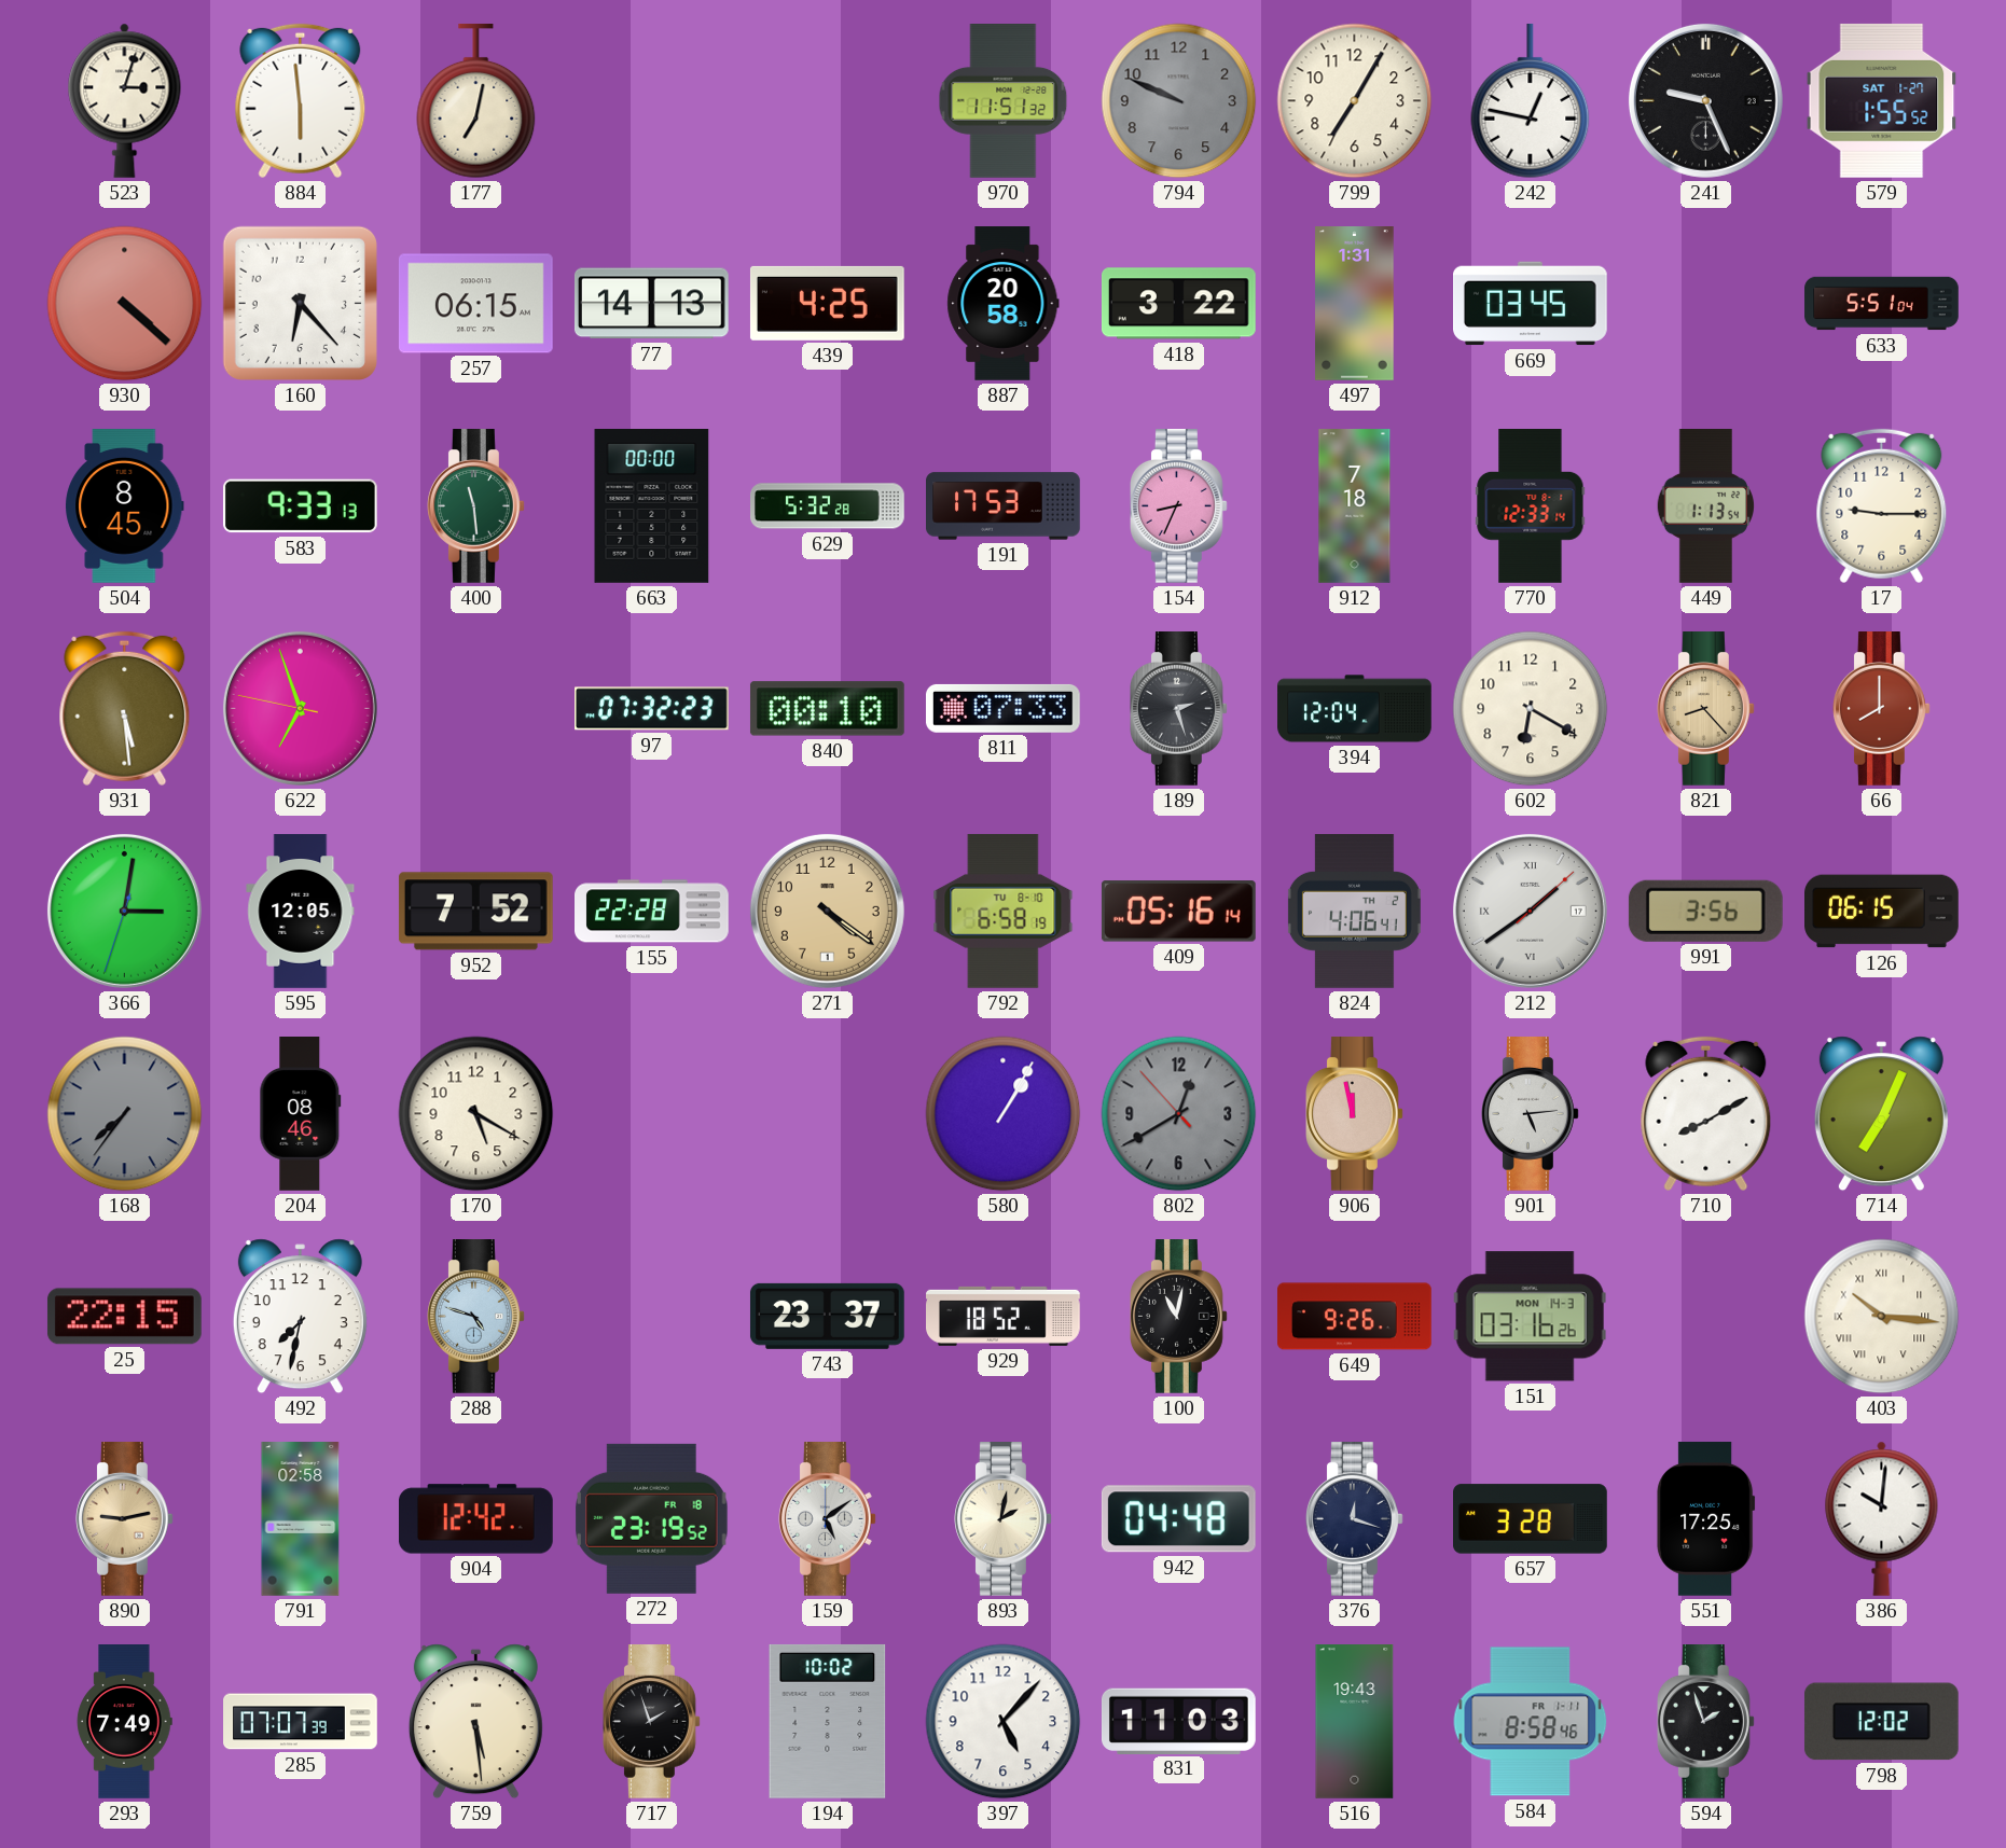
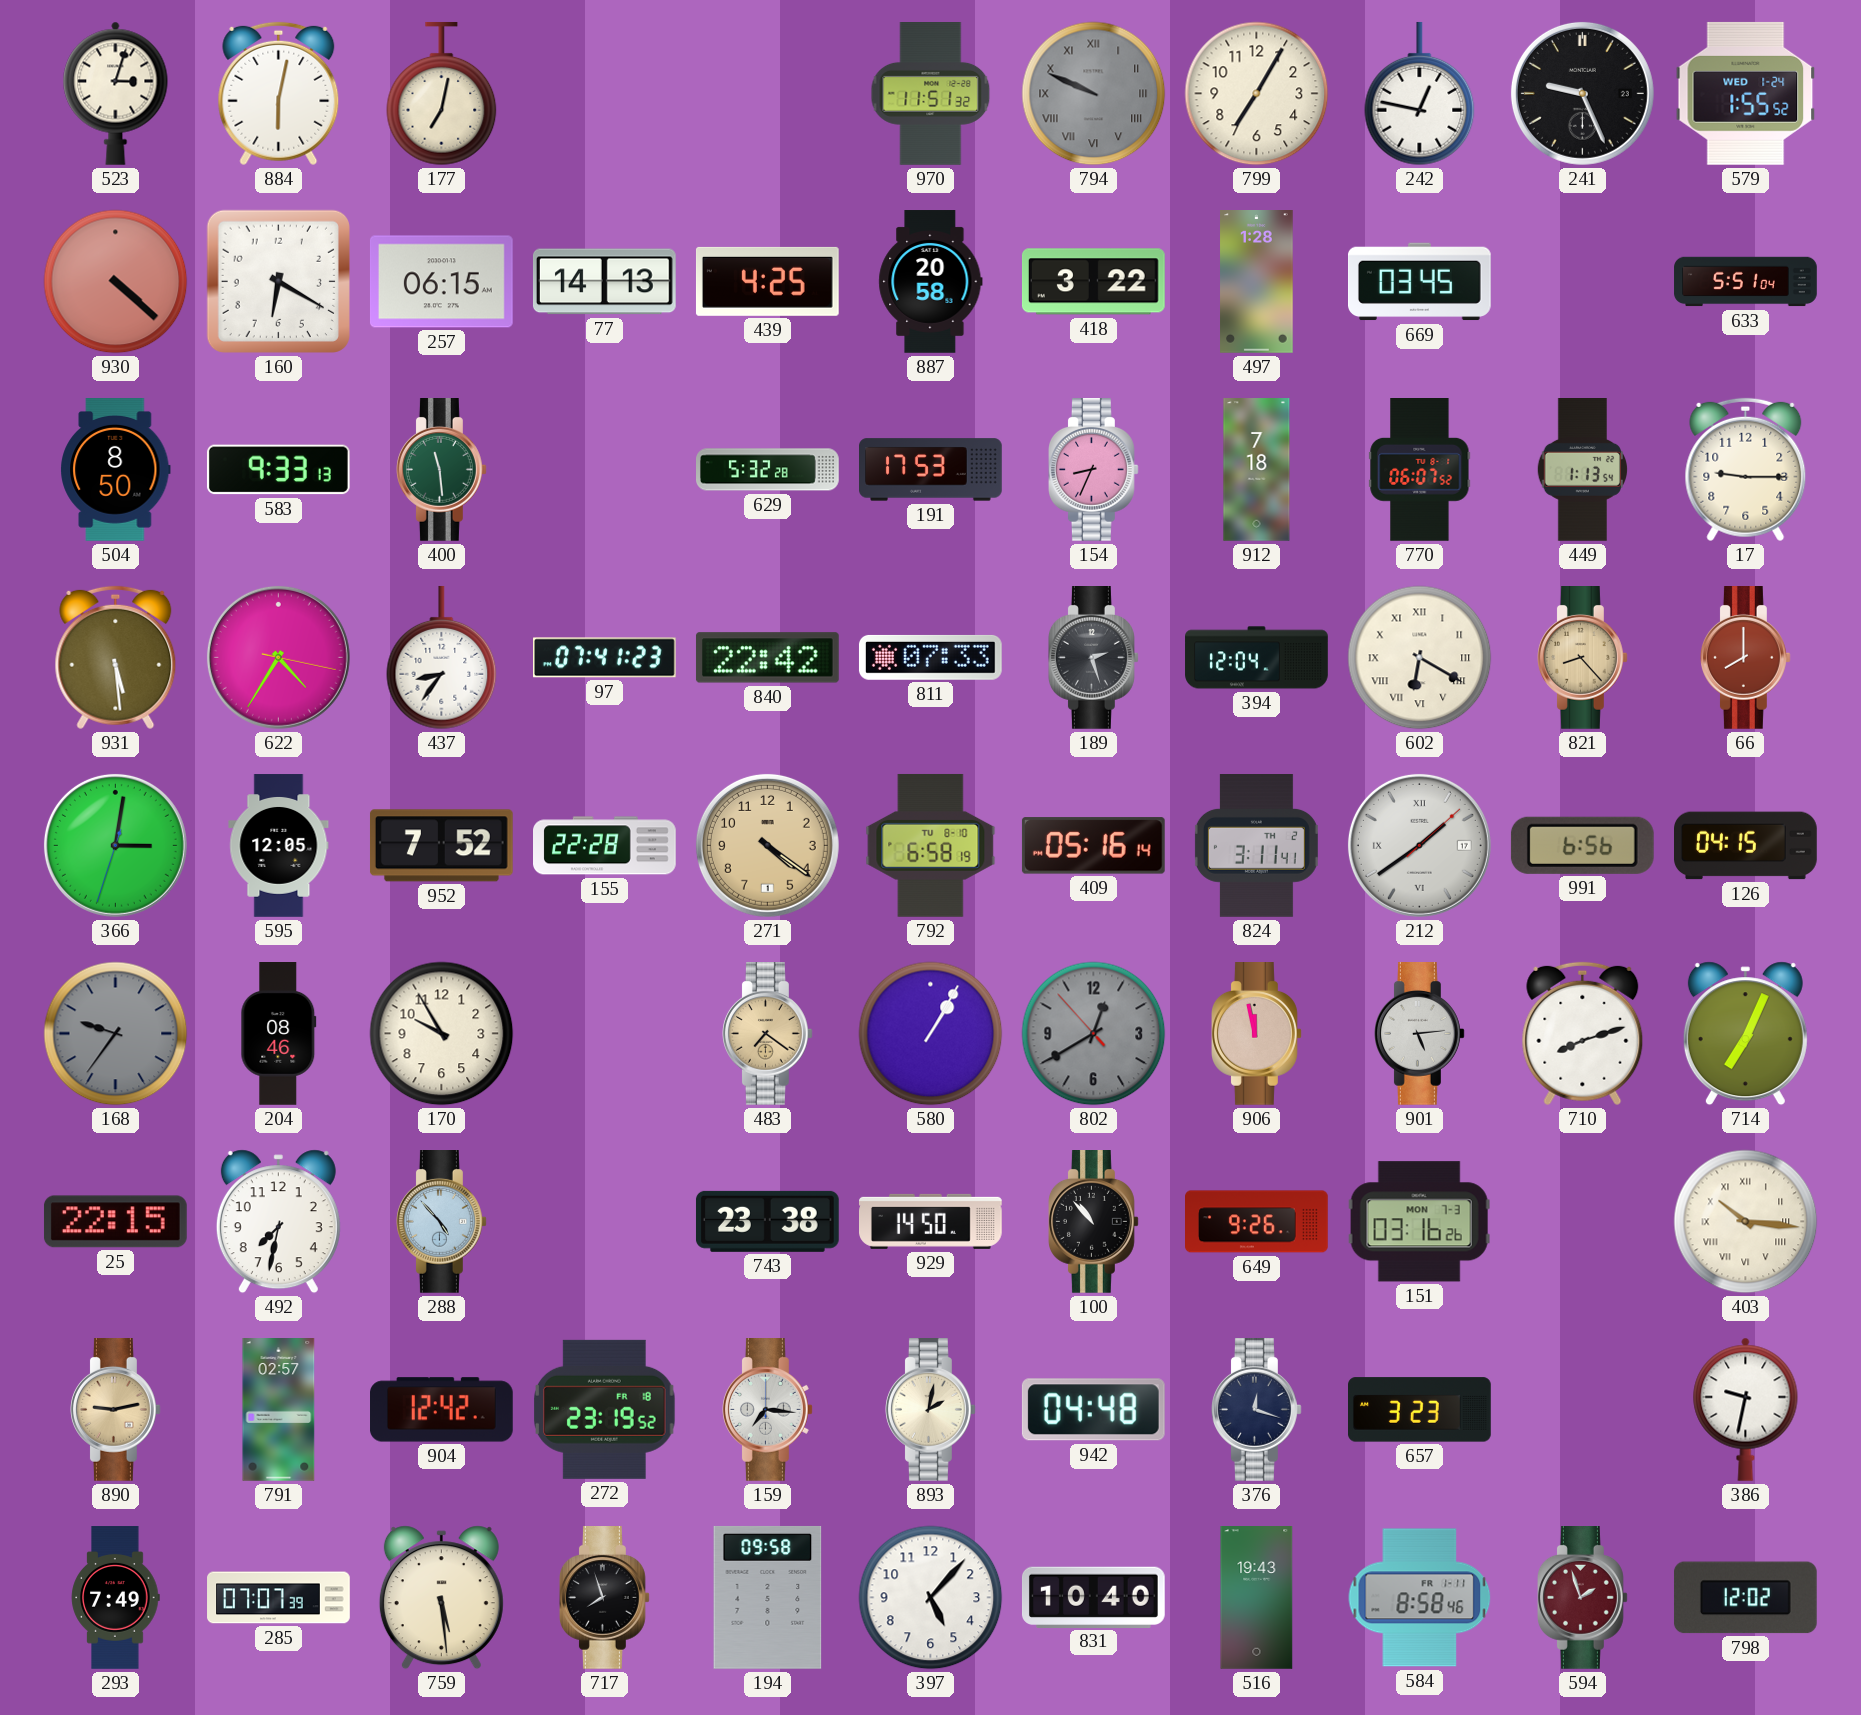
884: 5:59 -> 6:02
794 numerals: Arabic -> Roman
579 date: SAT 1-27 -> WED 1-24
160: 6:23 -> 6:20
497: 1:31 -> 1:28
504: 8:45 -> 8:50
663: 00:00 -> none
770: 12:33 -> 06:07
622: 6:56 -> 4:35
437: none -> 8:36
97: 07:32 -> 07:41
840: 00:10 -> 22:42
602 numerals: Arabic -> Roman
824: 4:06 -> 3:11
991: 3:56 -> 6:56
126: 06:15 -> 04:15
168: 7:36 -> 9:36
170: 5:20 -> 9:55
483: none -> 7:21
710: 8:10 -> 8:12
288: 4:48 -> 4:53
743: 23:37 -> 23:38
929: 18:52 -> 14:50
100: 11:02 -> 10:53
151 date: MON 14-3 -> MON 7-3
791: 02:58 -> 02:57
159: 5:09 -> 7:16
657: 3:28 -> 3:23
551: 17:25 -> none
386: 10:01 -> 9:32
717: 1:57 -> 7:57
194: 10:02 -> 09:58
831: 11:03 -> 10:40
594 dial: black -> burgundy
